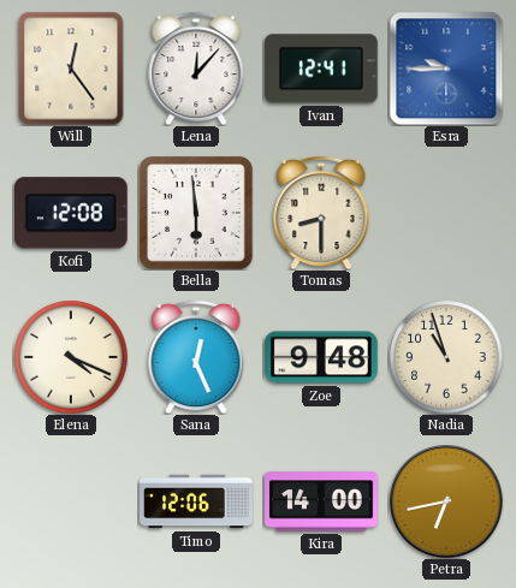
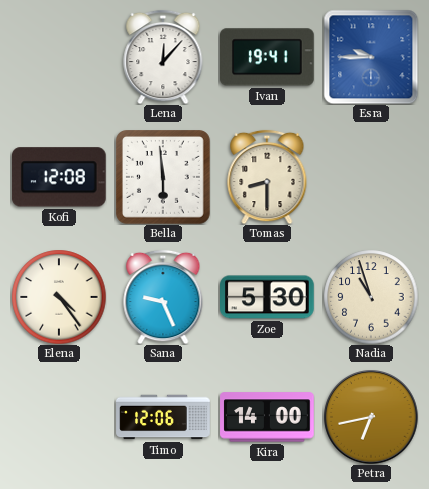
Will: 12:24 -> none
Ivan: 12:41 -> 19:41
Elena: 4:19 -> 4:24
Sana: 12:26 -> 9:26
Zoe: 9:48 -> 5:30
